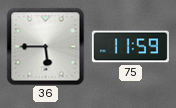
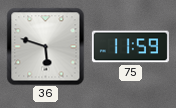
36: 5:45 -> 5:48
